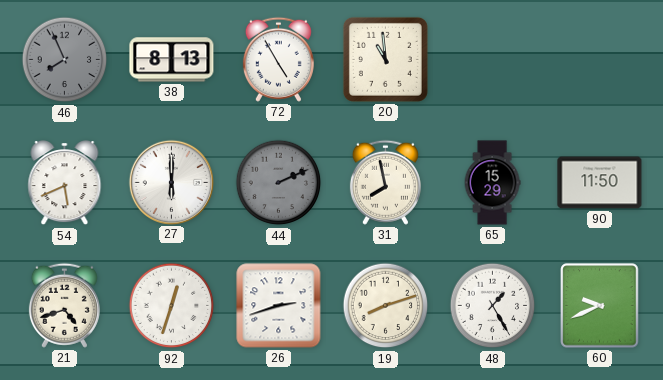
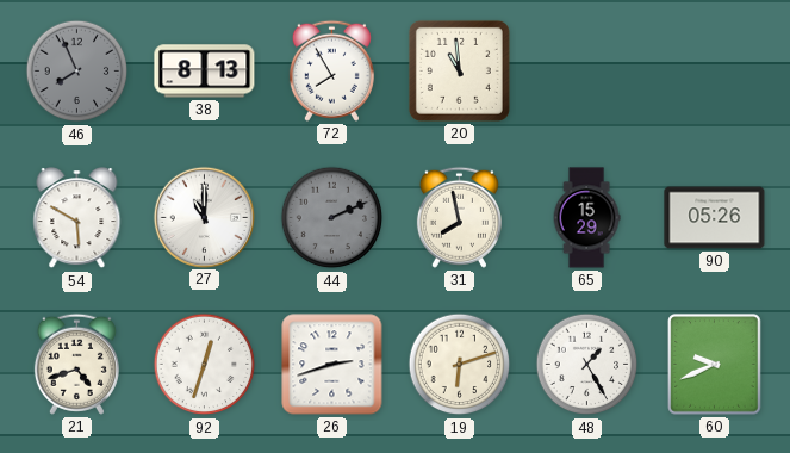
72: 4:55 -> 7:55
54: 5:41 -> 5:50
27: 6:00 -> 11:00
90: 11:50 -> 05:26
19: 8:12 -> 6:12
